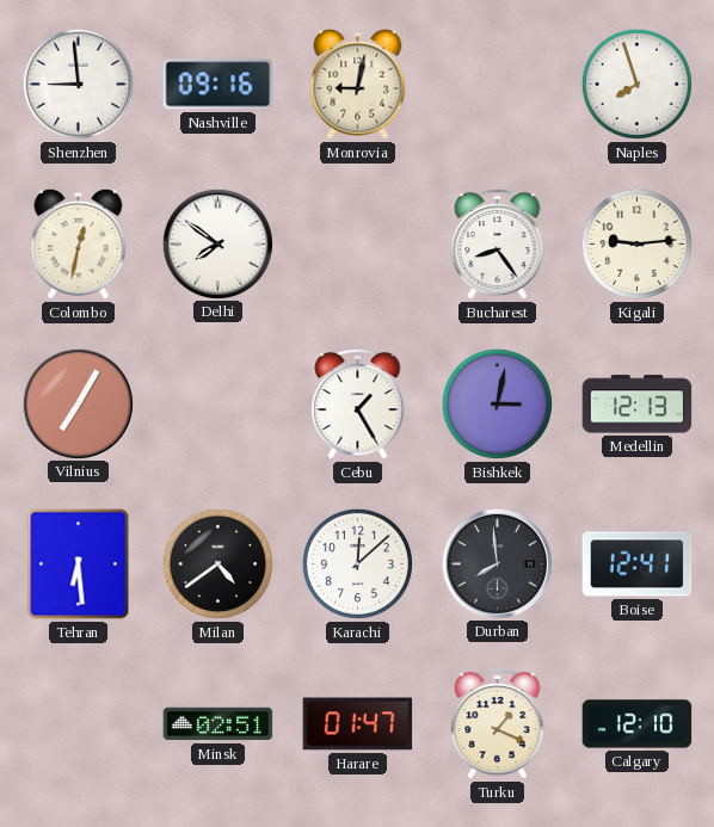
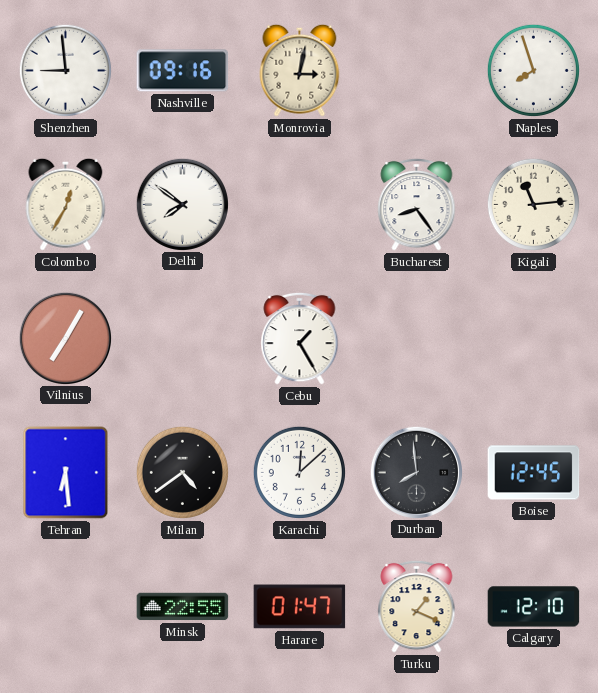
Monrovia: 9:02 -> 3:02
Colombo: 12:32 -> 12:35
Kigali: 9:14 -> 11:14
Bishkek: 3:02 -> none
Medellin: 12:13 -> none
Boise: 12:41 -> 12:45
Minsk: 02:51 -> 22:55
